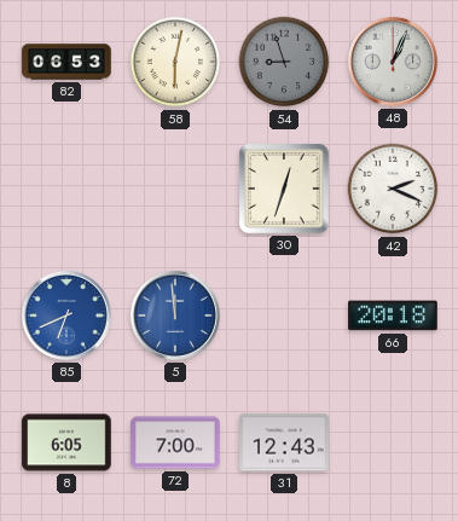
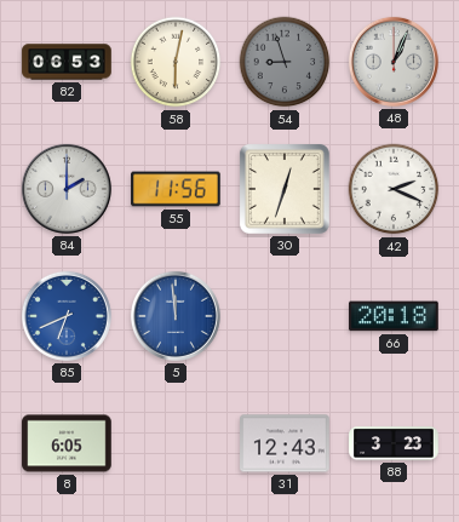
84: none -> 2:00
55: none -> 11:56
72: 7:00 -> none
88: none -> 3:23
